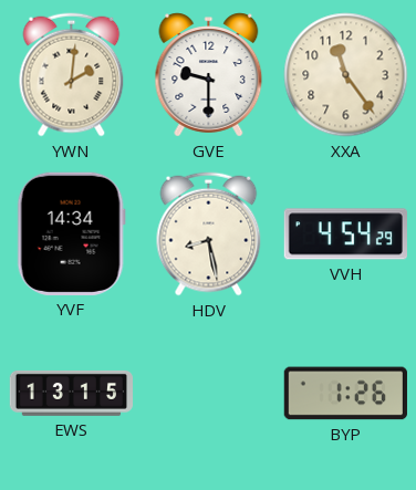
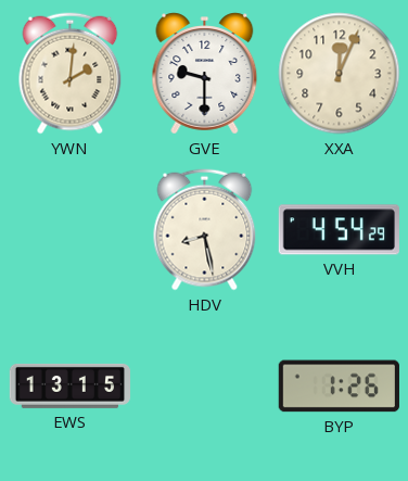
XXA: 11:24 -> 12:04
YVF: 14:34 -> none
